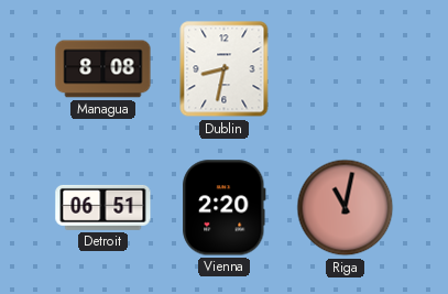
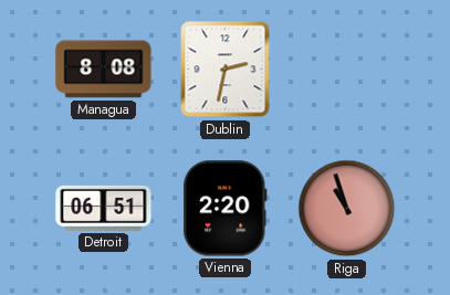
Dublin: 8:32 -> 2:32
Riga: 11:02 -> 10:57
